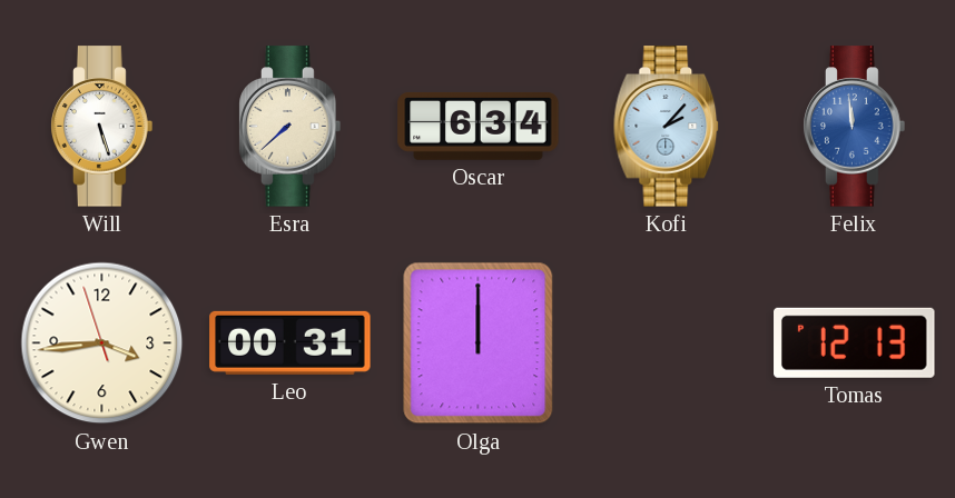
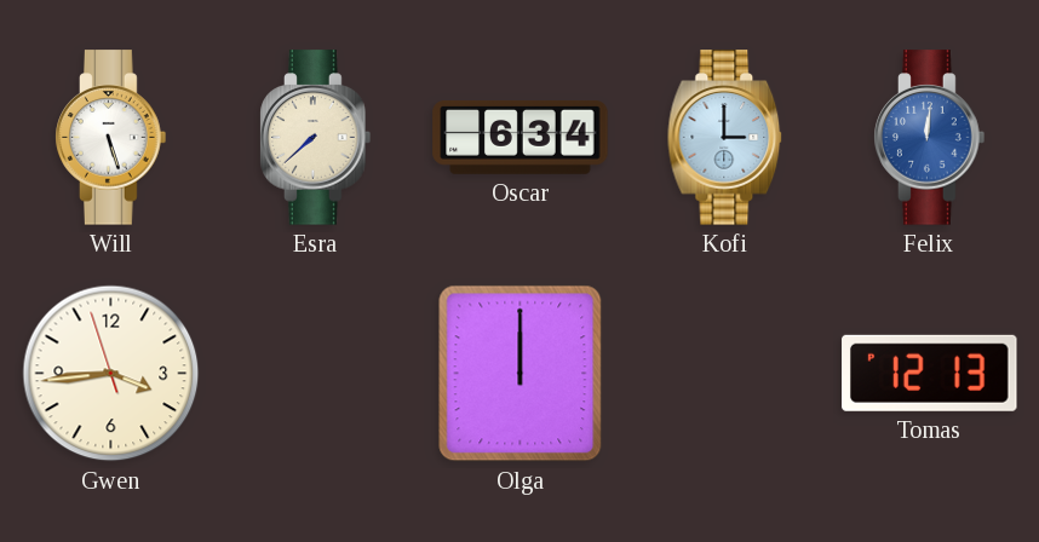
Kofi: 2:07 -> 3:00
Felix: 11:59 -> 12:01
Leo: 00:31 -> none
